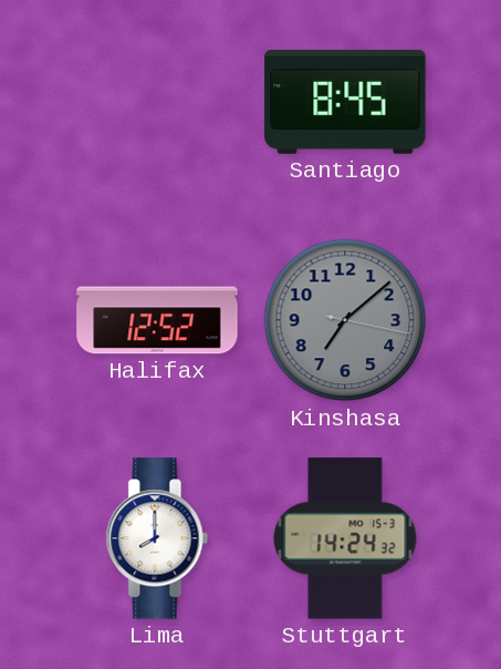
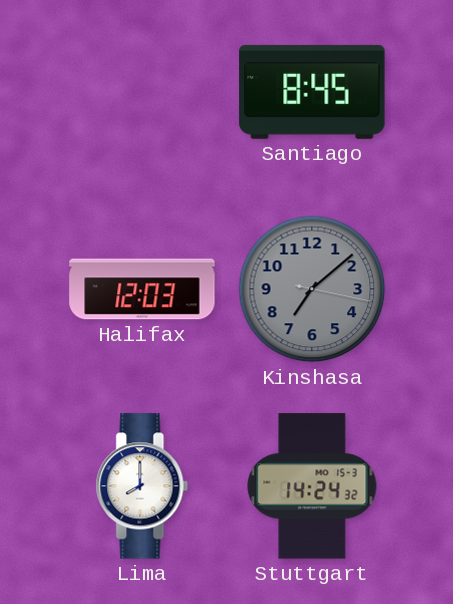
Halifax: 12:52 -> 12:03
